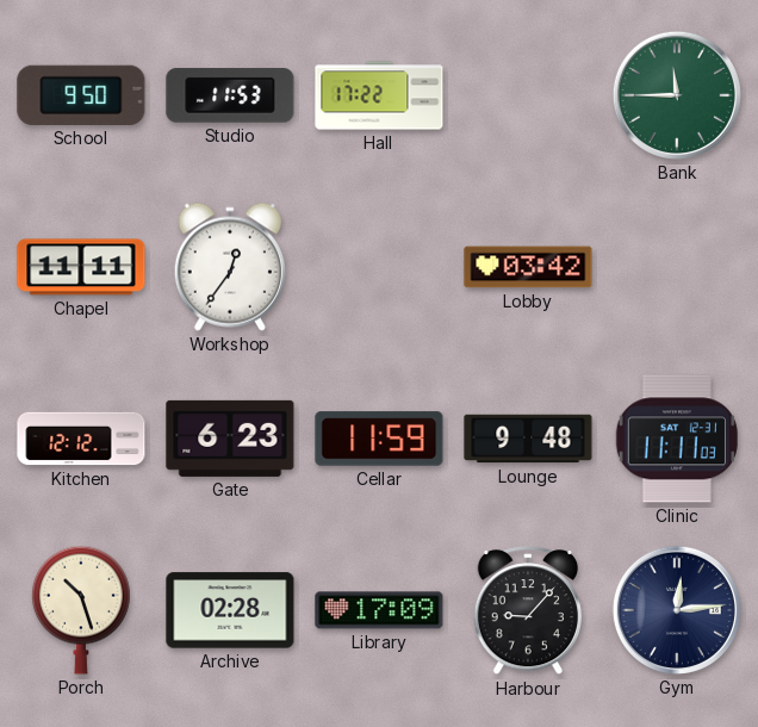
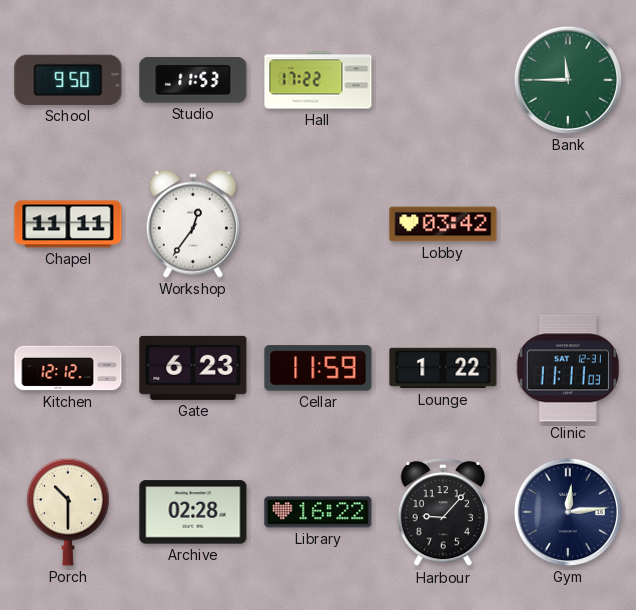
Lounge: 9:48 -> 1:22
Porch: 10:27 -> 10:30
Library: 17:09 -> 16:22
